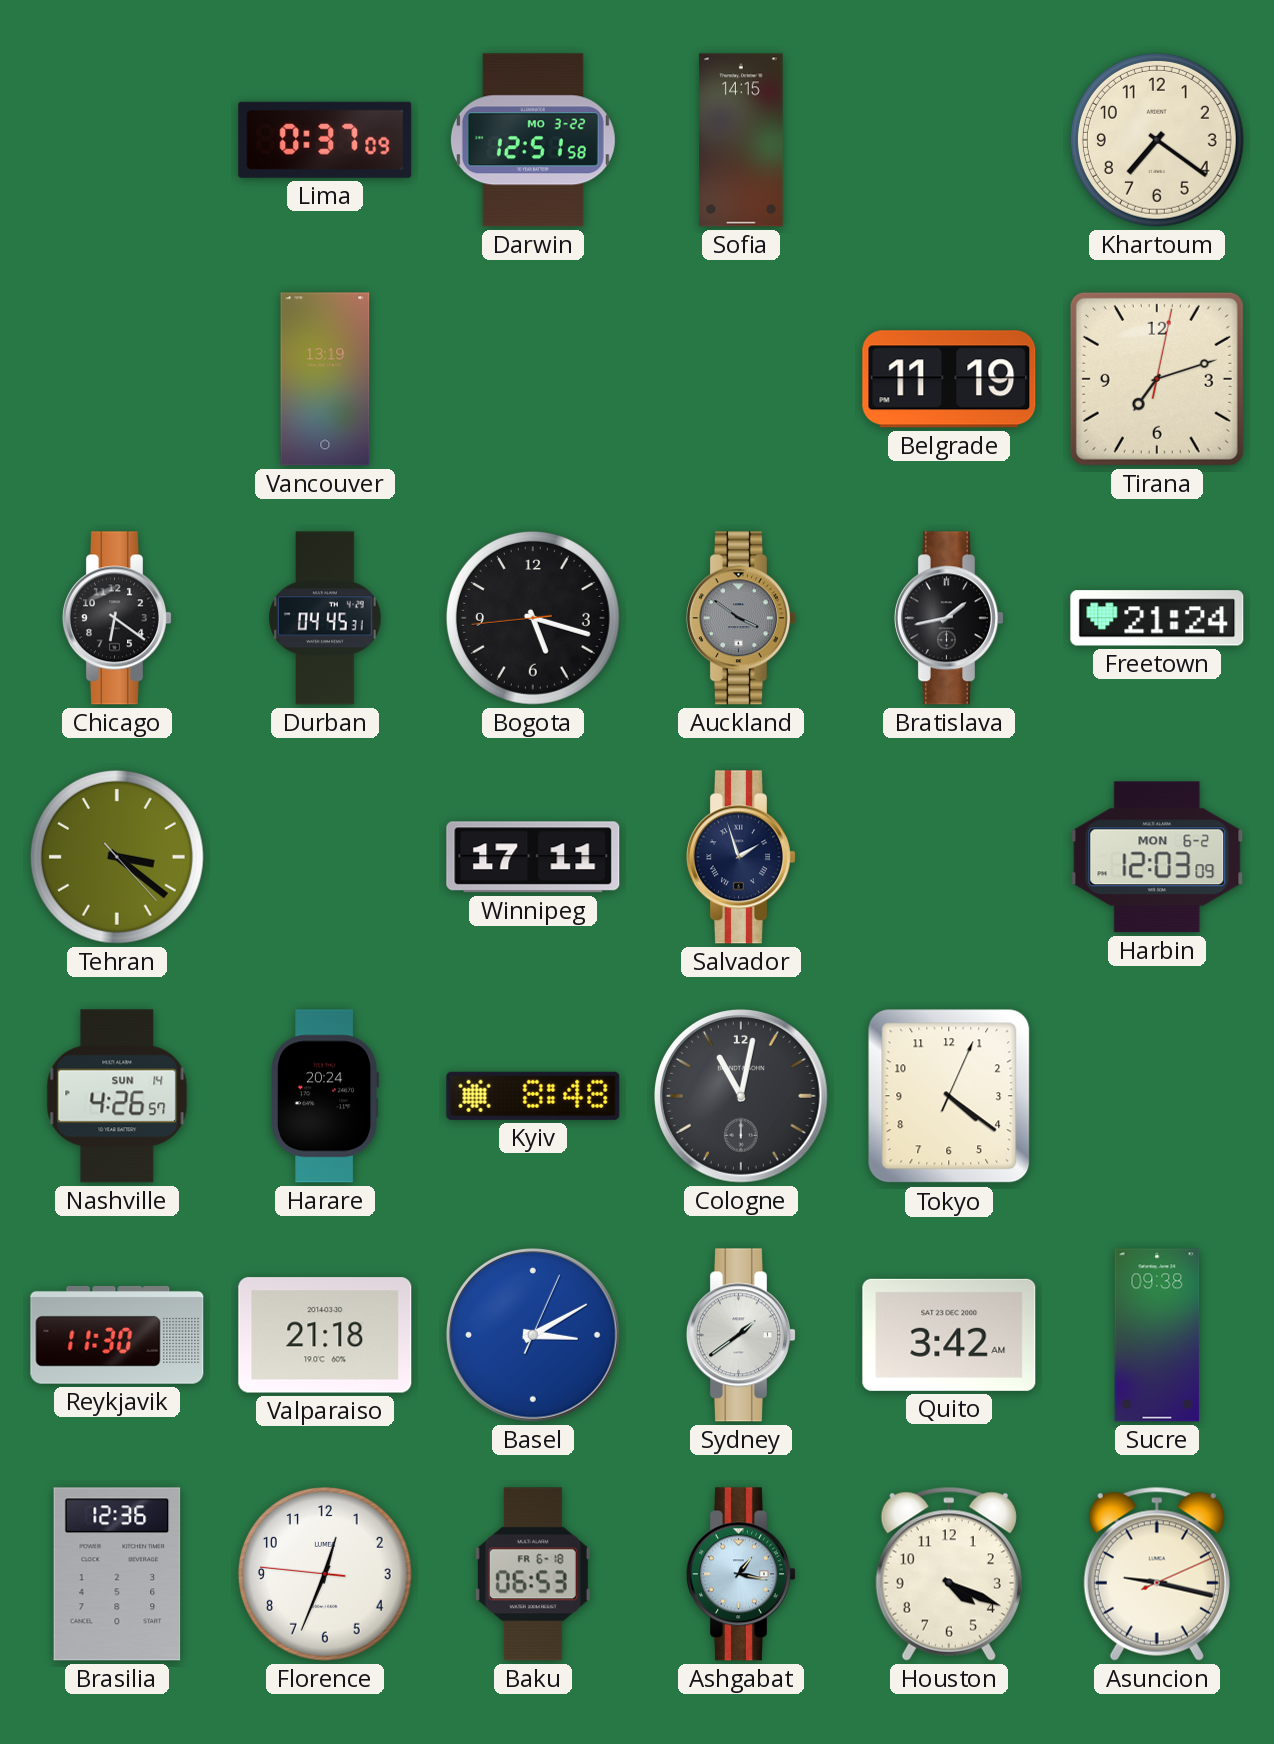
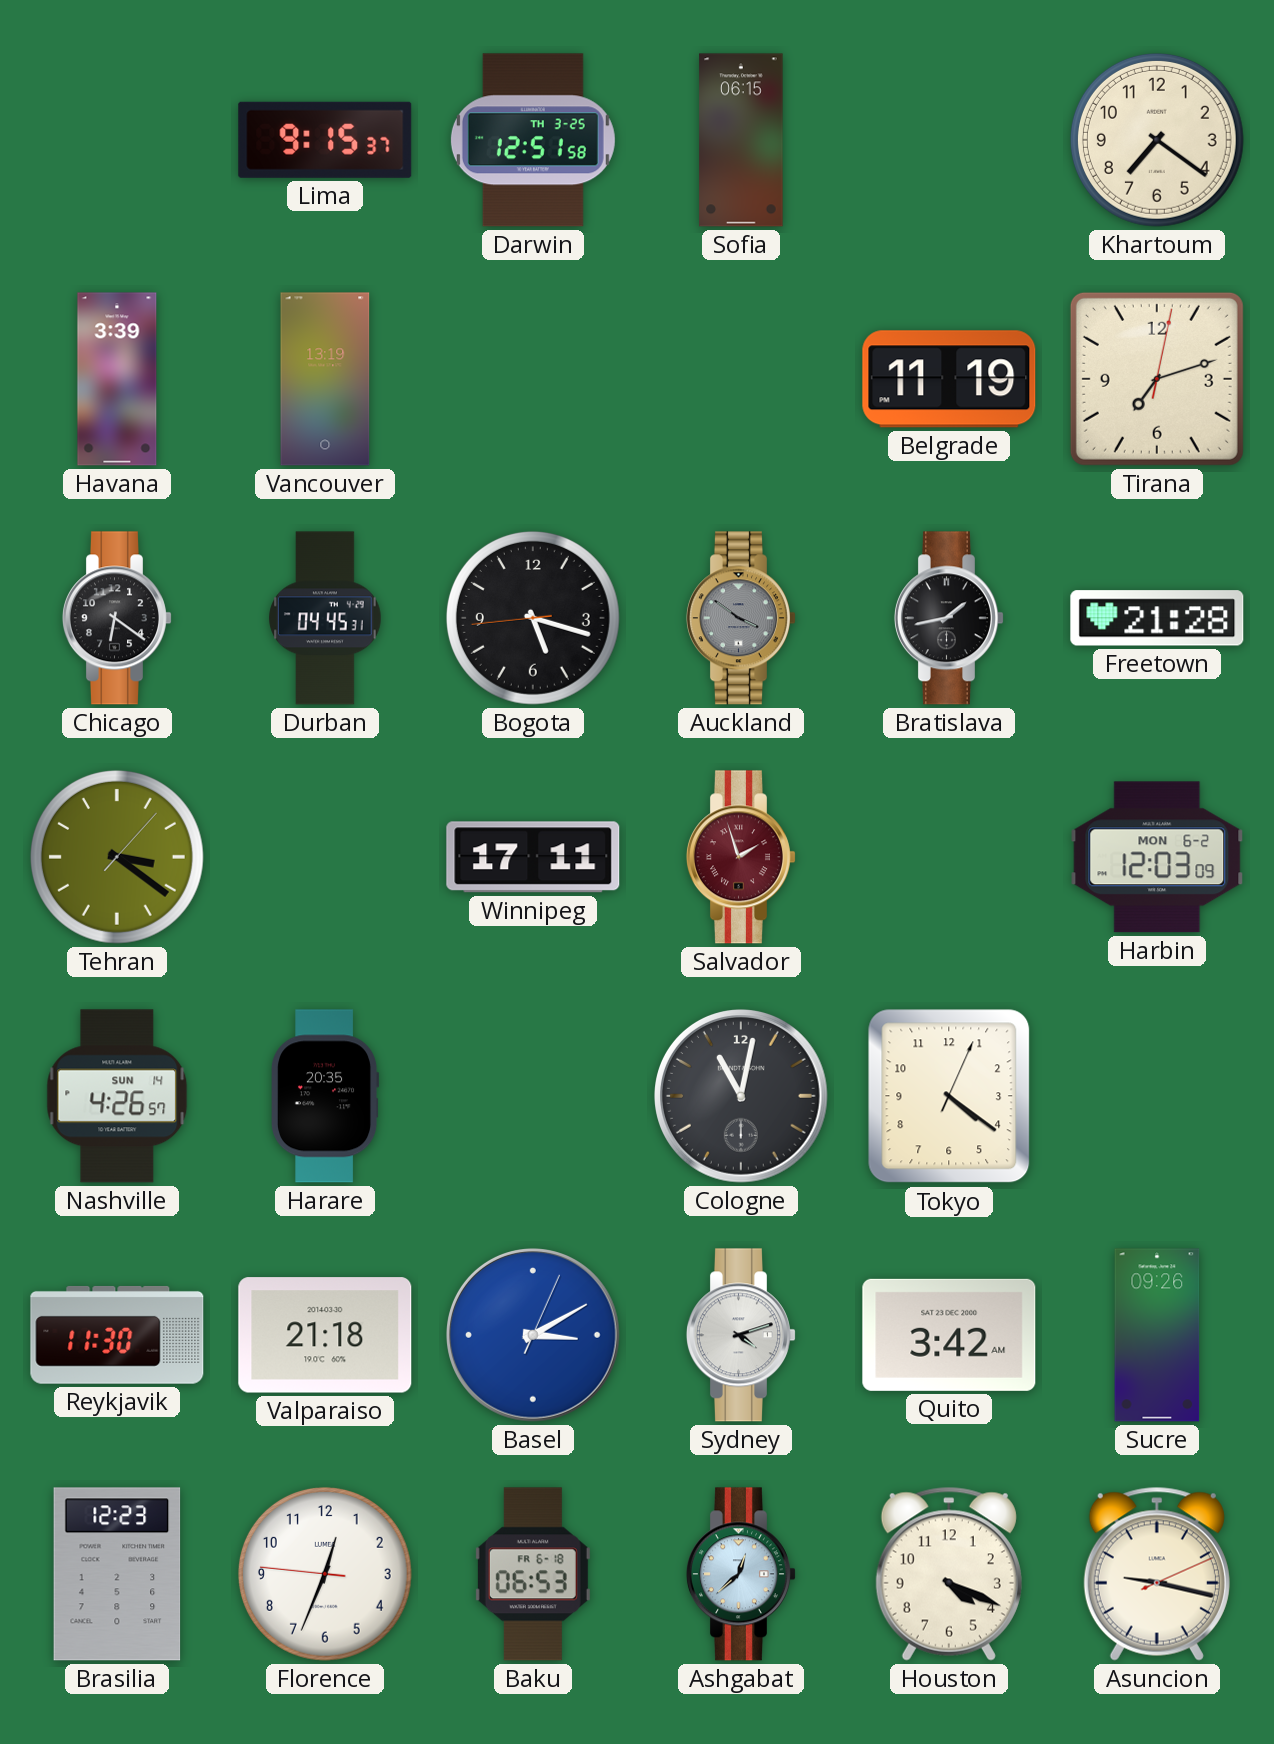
Lima: 0:37 -> 9:15
Darwin date: MO 3-22 -> TH 3-25
Sofia: 14:15 -> 06:15
Havana: none -> 3:39
Freetown: 21:24 -> 21:28
Tehran: 3:21:23 -> 3:21:07
Salvador dial: navy -> burgundy
Harare: 20:24 -> 20:35
Kyiv: 8:48 -> none
Sydney: 1:39 -> 4:12
Sucre: 09:38 -> 09:26
Brasilia: 12:36 -> 12:23
Ashgabat: 1:17 -> 12:38
